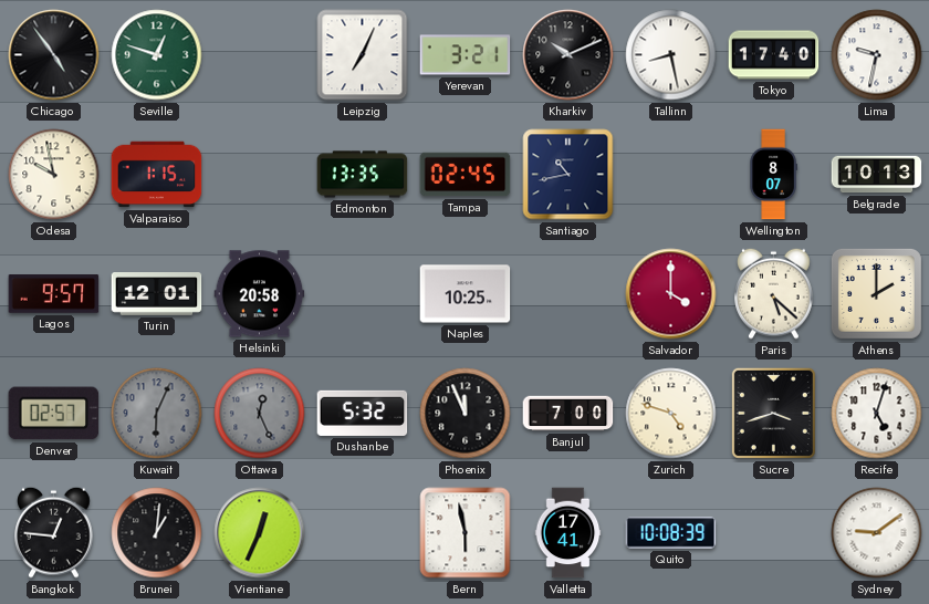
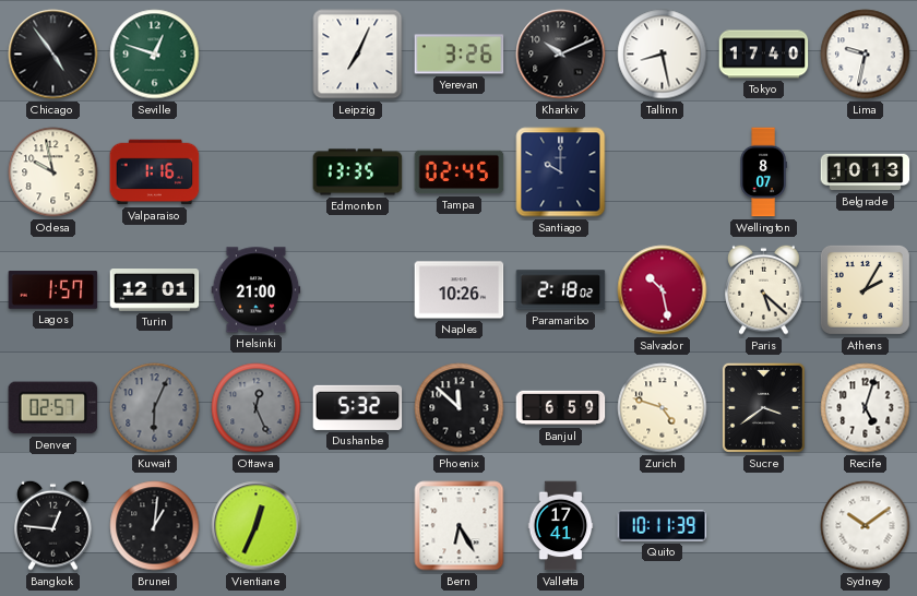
Yerevan: 3:21 -> 3:26
Valparaiso: 1:15 -> 1:16
Santiago: 10:43 -> 10:00
Lagos: 9:57 -> 1:57
Helsinki: 20:58 -> 21:00
Naples: 10:25 -> 10:26
Paramaribo: none -> 2:18
Salvador: 4:00 -> 10:28
Athens: 2:00 -> 2:05
Phoenix: 11:56 -> 11:52
Banjul: 7:00 -> 6:59
Sucre: 3:42 -> 3:39
Bern: 5:58 -> 6:25
Quito: 10:08 -> 10:11
Sydney: 9:09 -> 10:09
